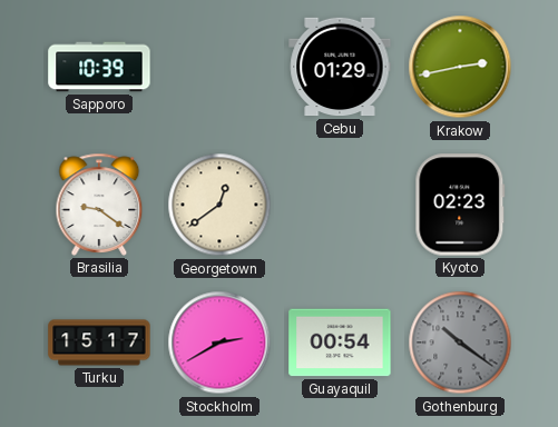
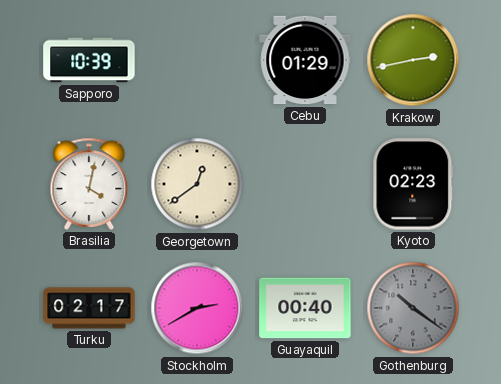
Brasilia: 9:21 -> 4:02
Turku: 15:17 -> 02:17
Guayaquil: 00:54 -> 00:40
